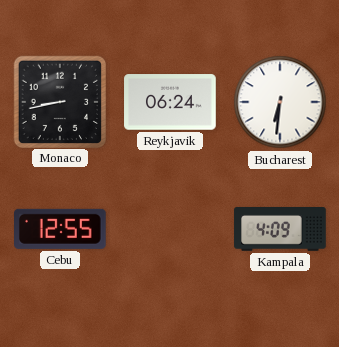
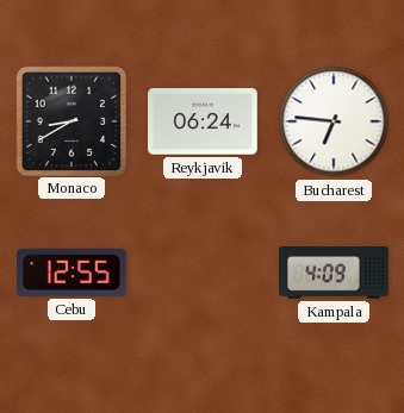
Monaco: 8:43 -> 8:40
Bucharest: 6:31 -> 6:46
